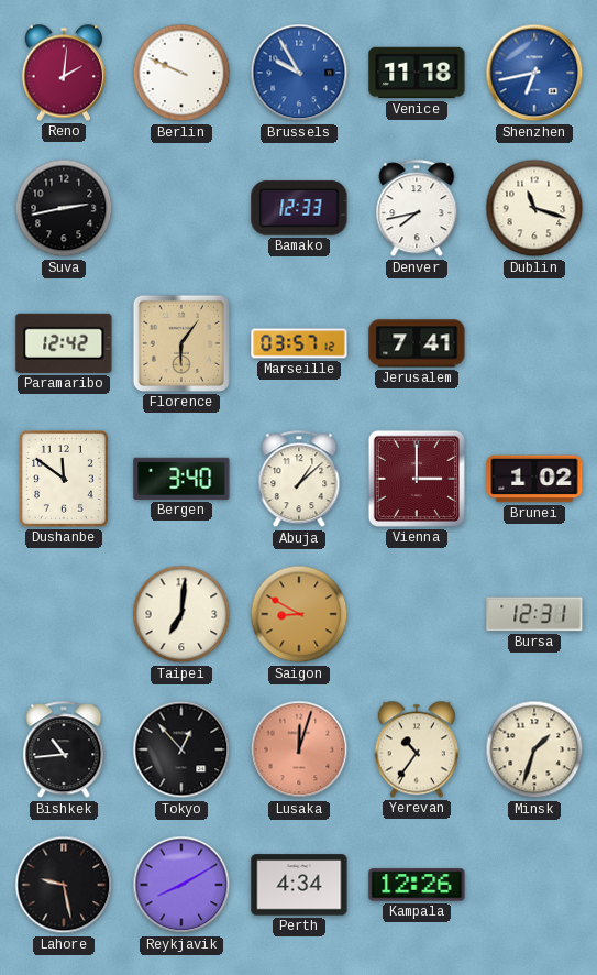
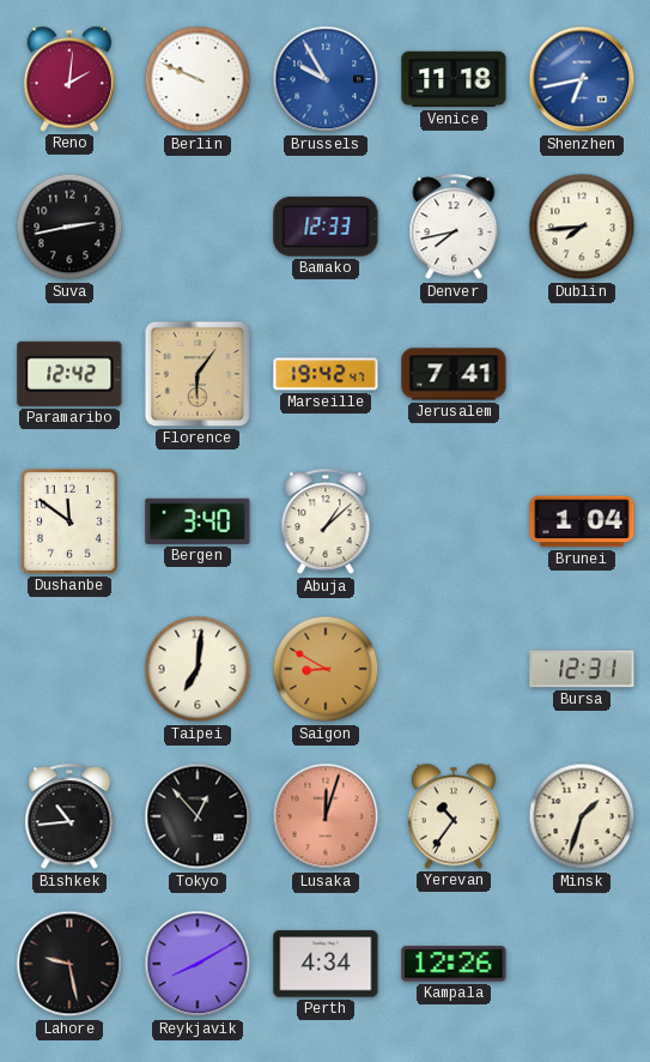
Dublin: 11:18 -> 7:44
Marseille: 03:57 -> 19:42
Vienna: 3:00 -> none
Brunei: 1:02 -> 1:04
